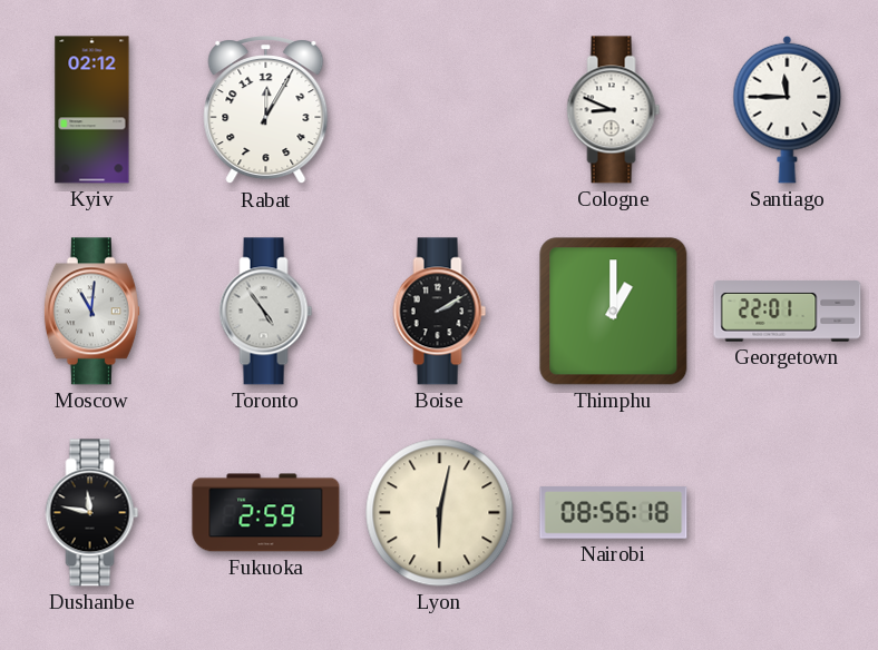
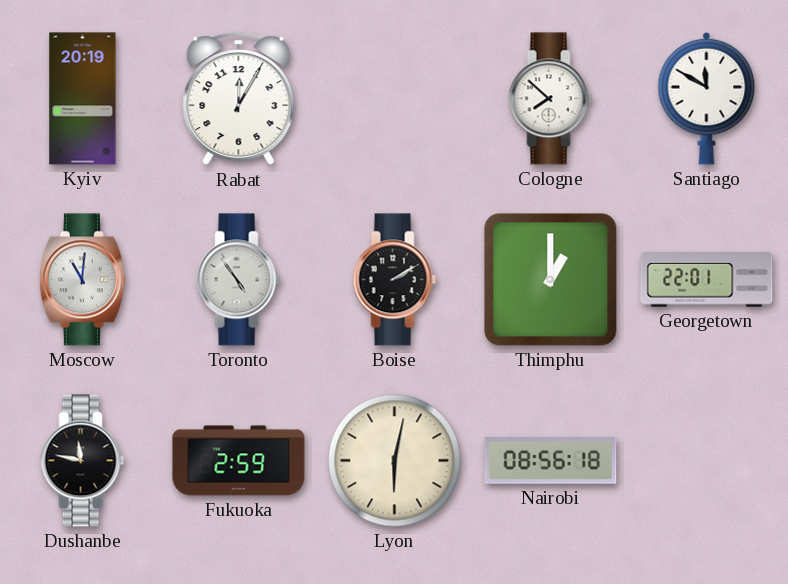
Kyiv: 02:12 -> 20:19
Cologne: 8:49 -> 7:52
Santiago: 11:45 -> 11:50
